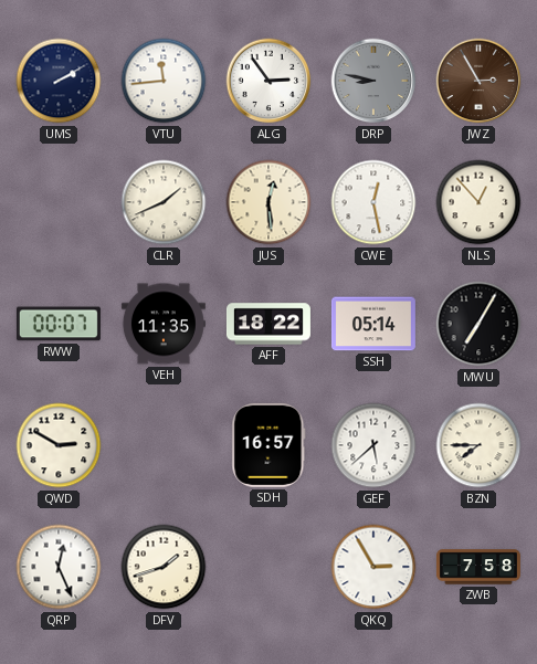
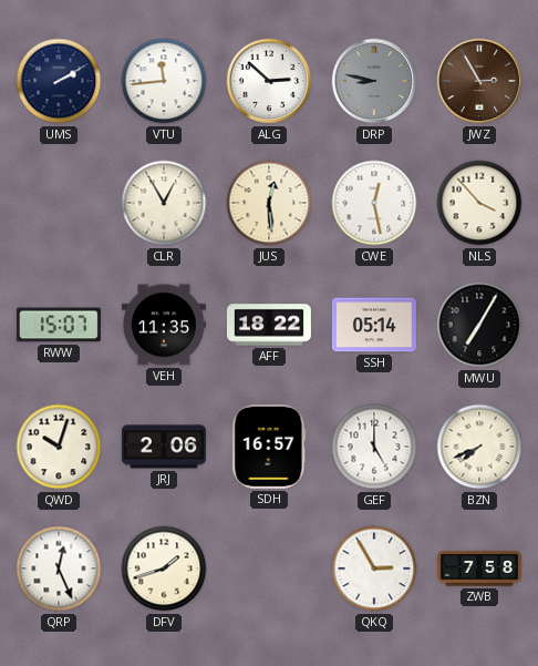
ALG: 2:54 -> 2:52
CLR: 1:41 -> 12:55
NLS: 12:53 -> 3:53
RWW: 00:07 -> 15:07
QWD: 2:50 -> 10:03
JRJ: none -> 2:06
GEF: 5:38 -> 5:00
BZN: 7:45 -> 7:41
